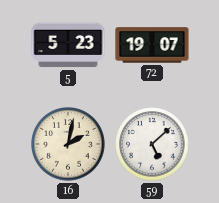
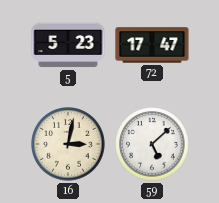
72: 19:07 -> 17:47
16: 2:02 -> 3:02
